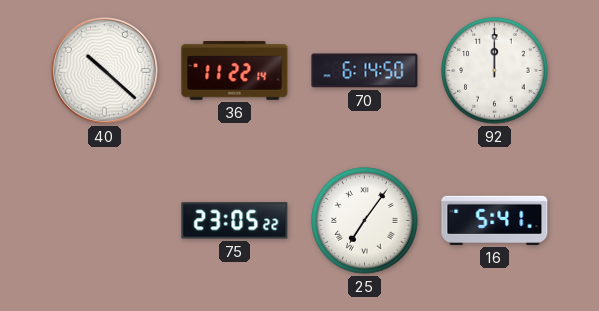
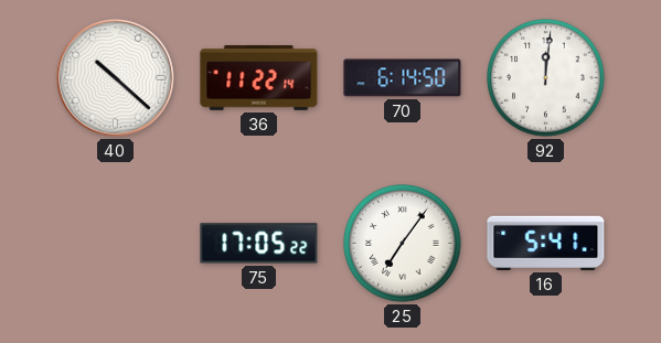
92: 12:00 -> 12:01
75: 23:05 -> 17:05
